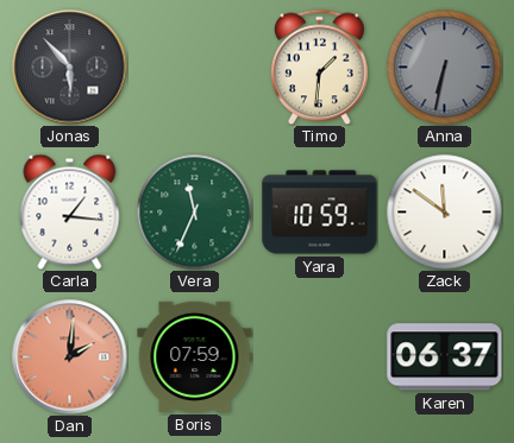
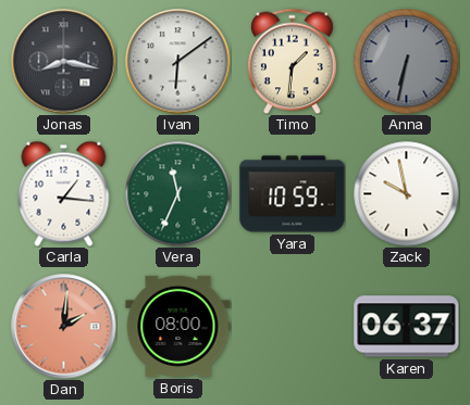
Jonas: 5:53 -> 8:17
Ivan: none -> 6:09
Zack: 11:51 -> 9:58
Boris: 07:59 -> 08:00
